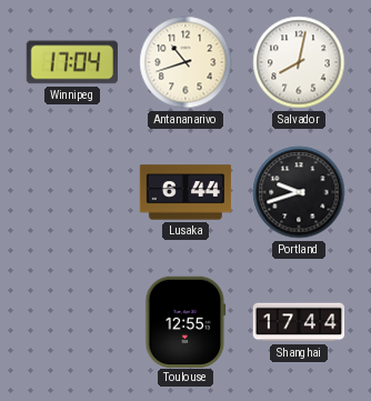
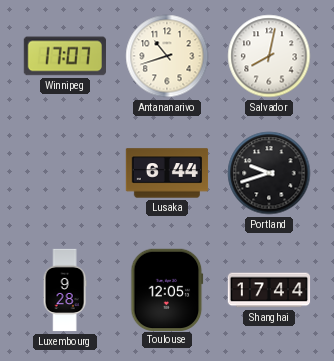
Winnipeg: 17:04 -> 17:07
Luxembourg: none -> 9:28
Toulouse: 12:55 -> 12:05
